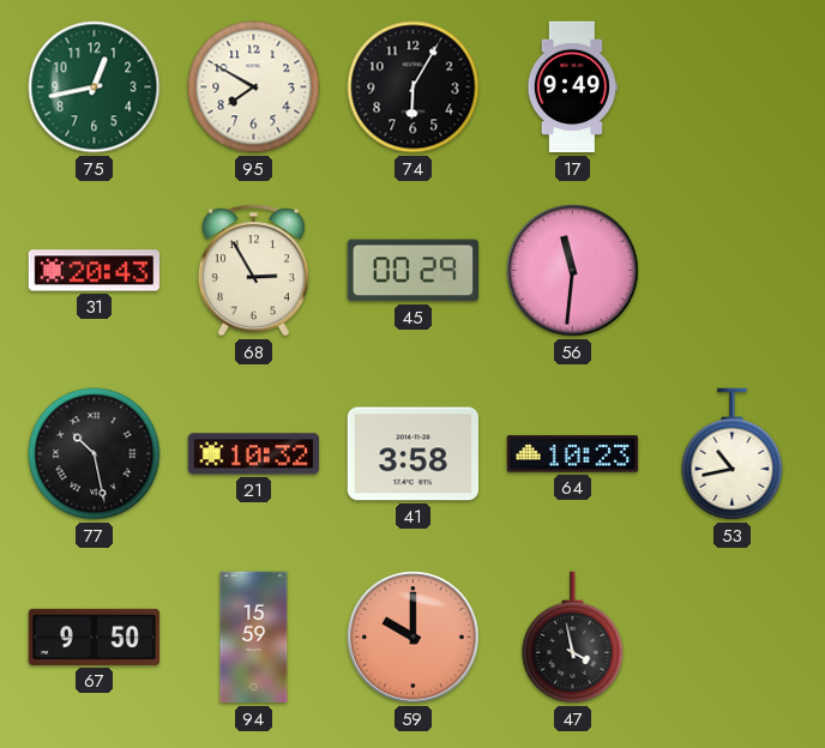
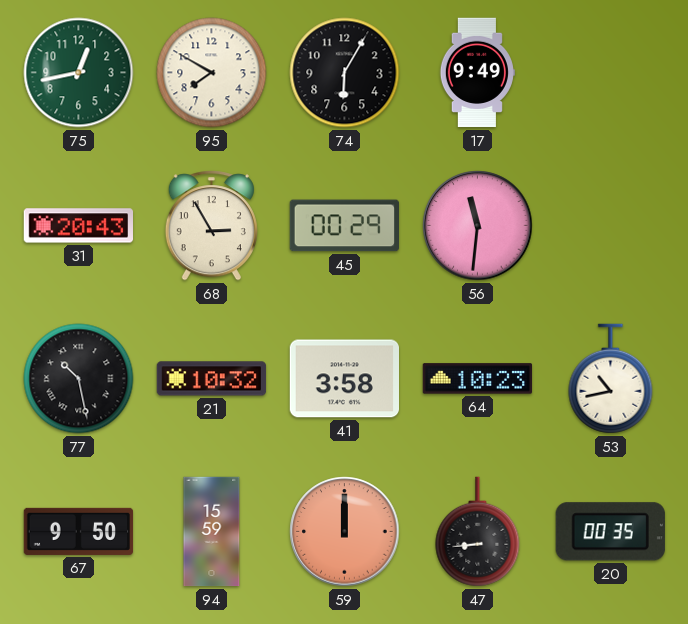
59: 10:00 -> 12:00
47: 3:58 -> 8:44
20: none -> 00:35
